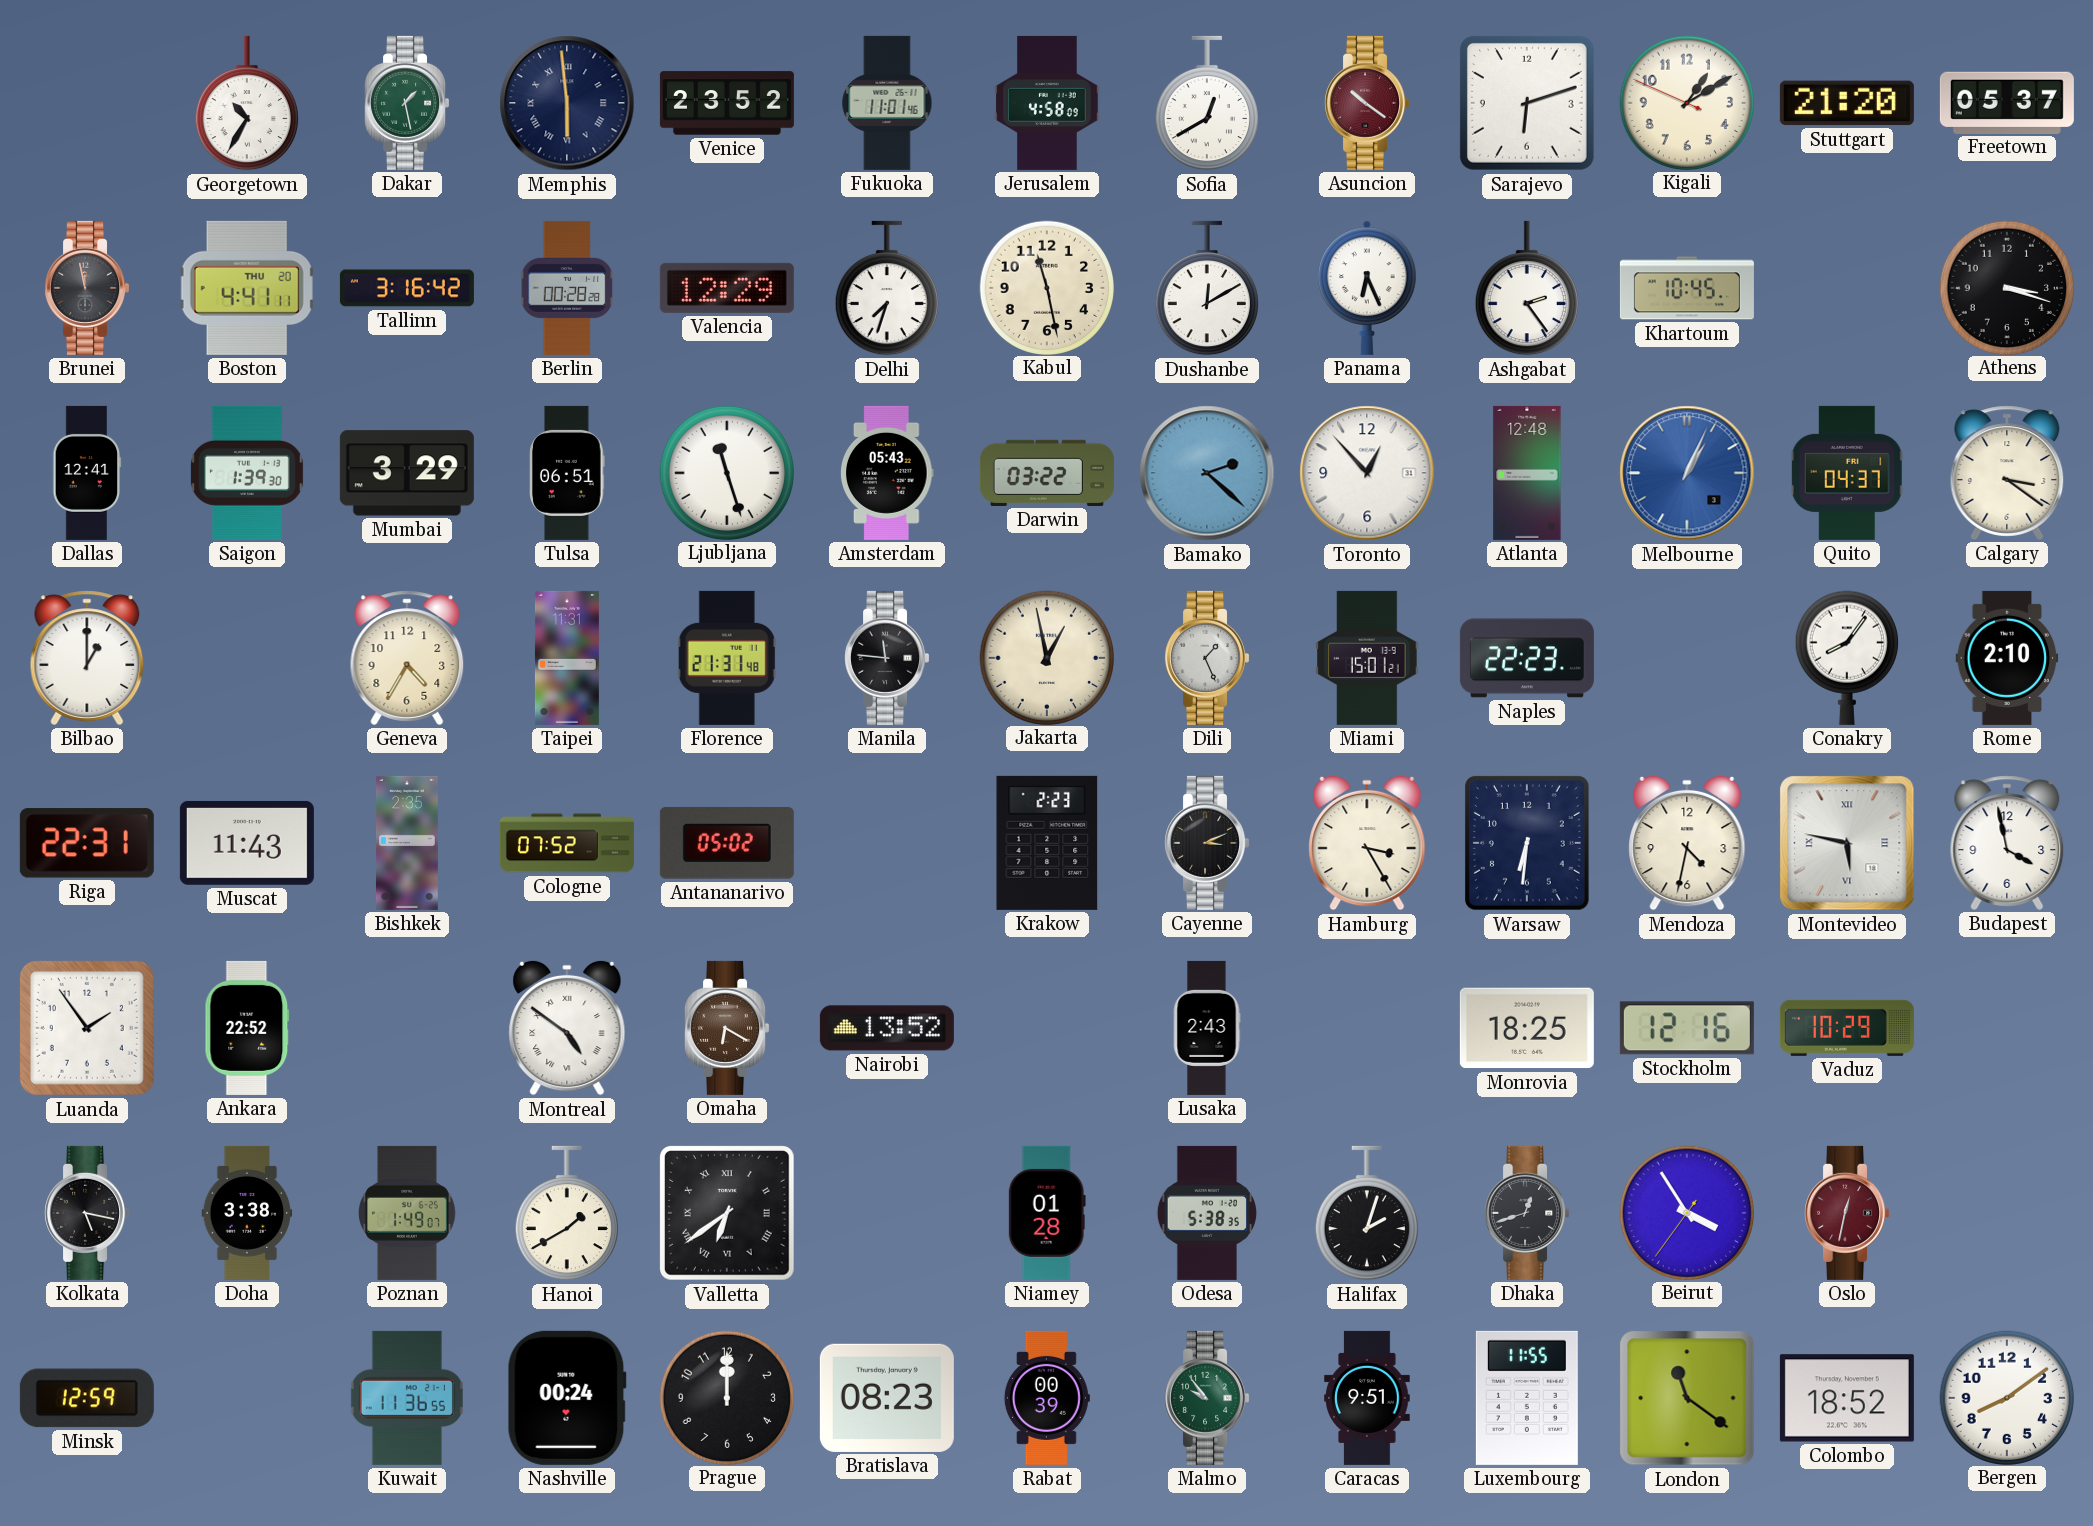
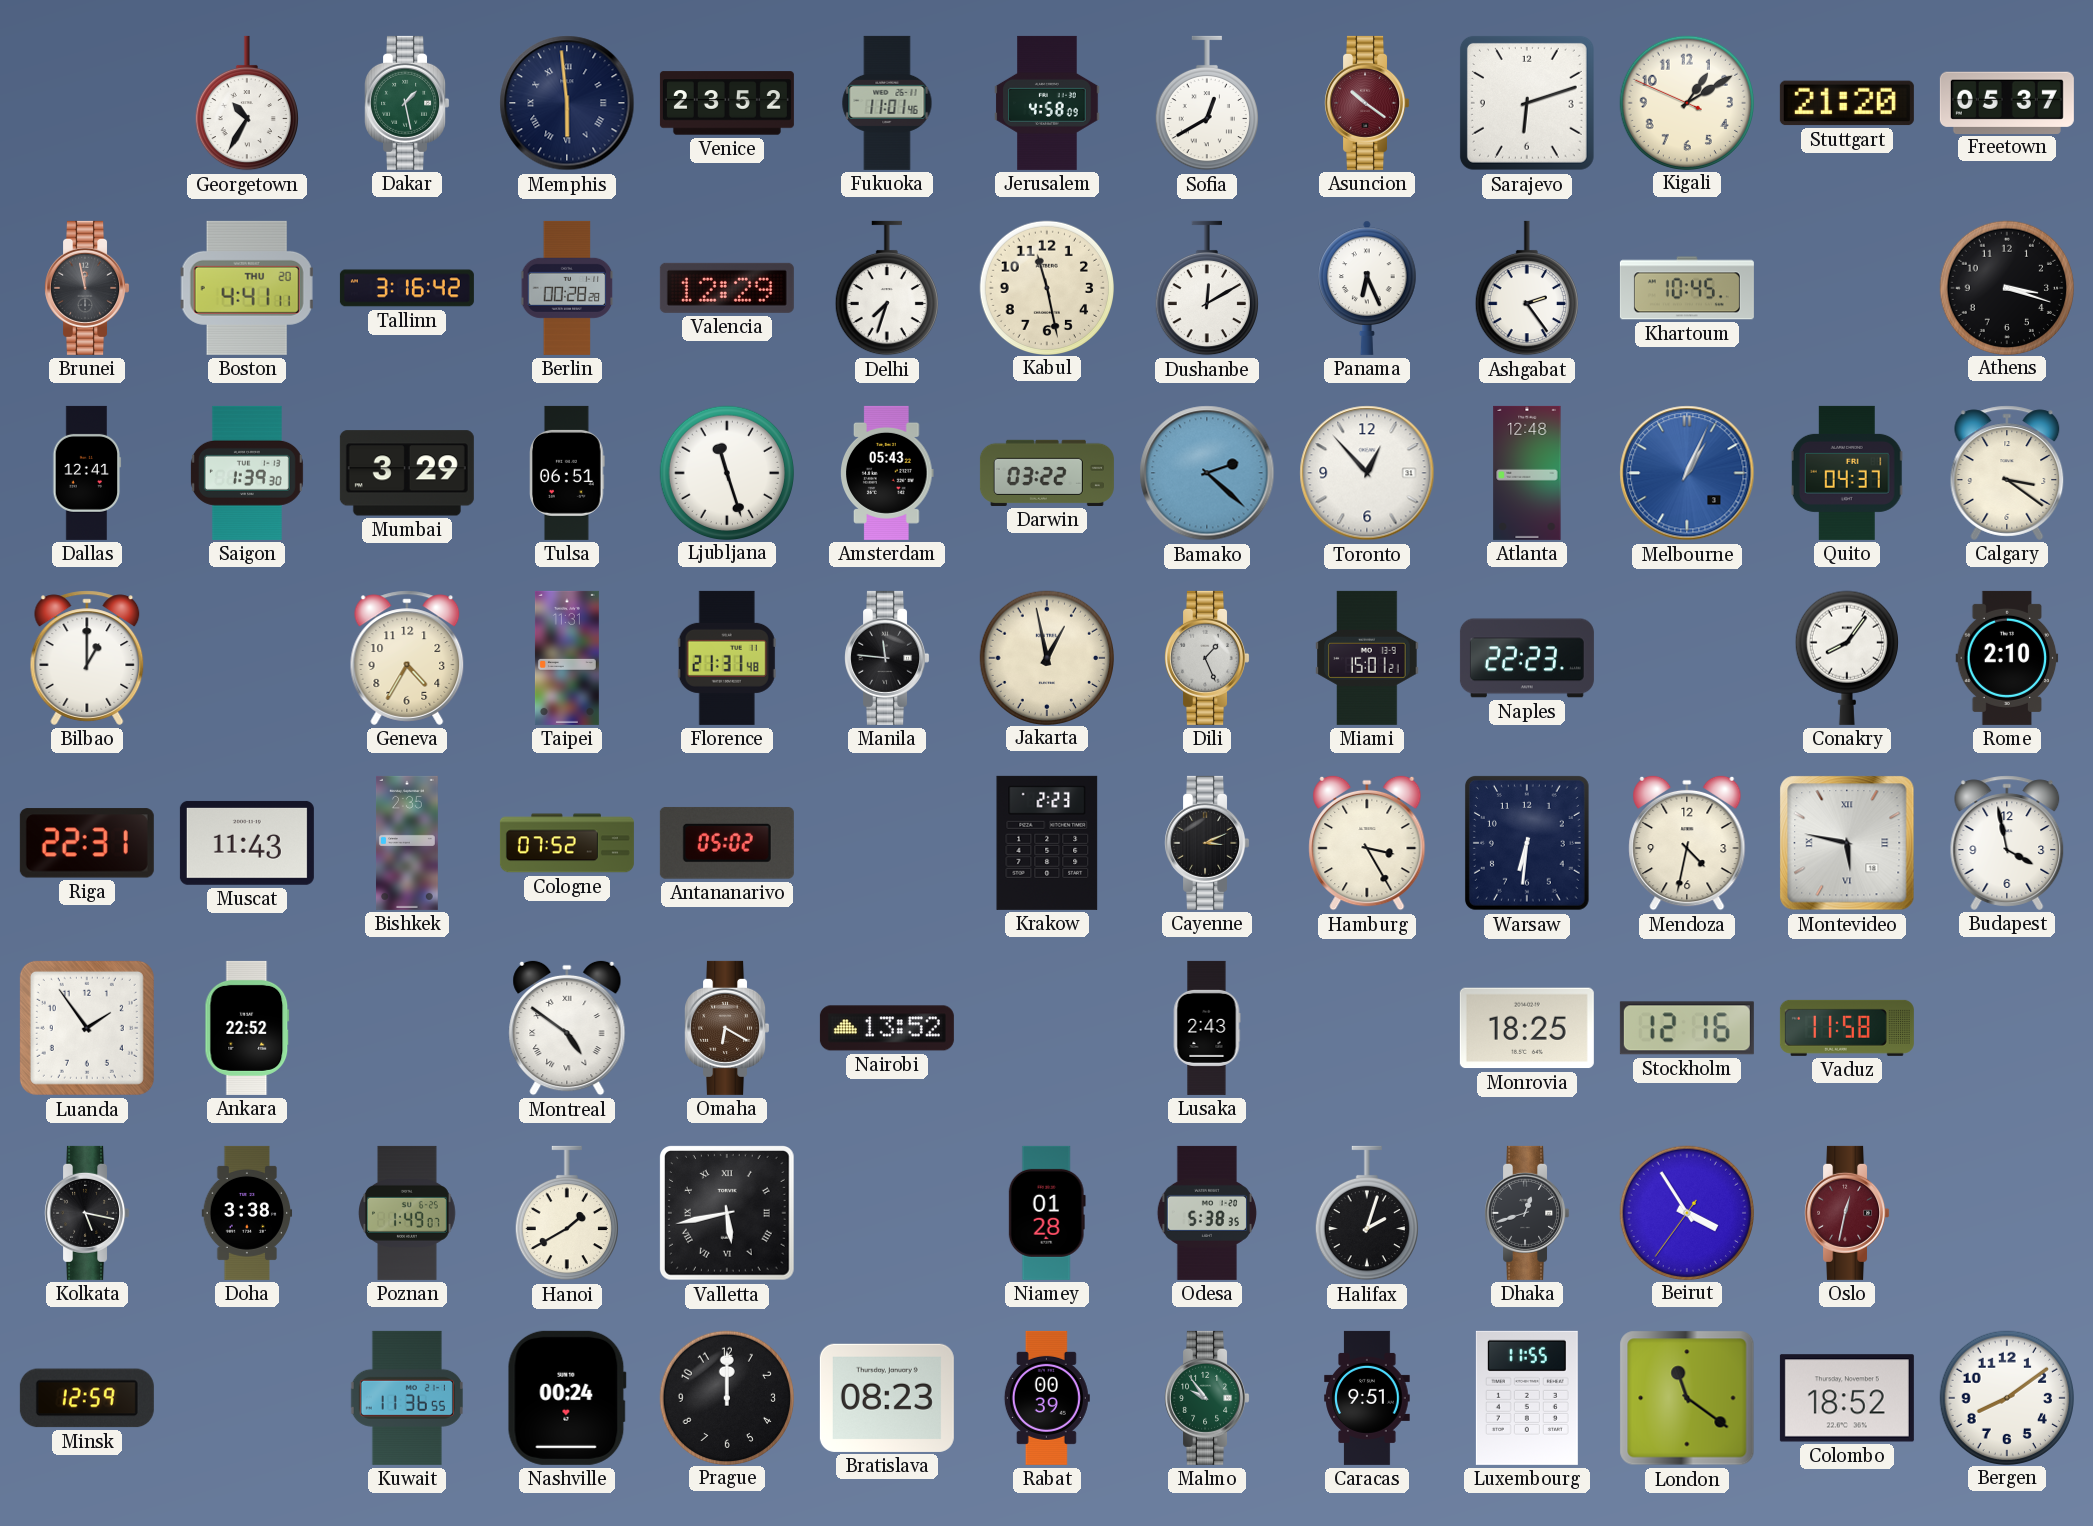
Vaduz: 10:29 -> 11:58
Valletta: 6:39 -> 5:43
